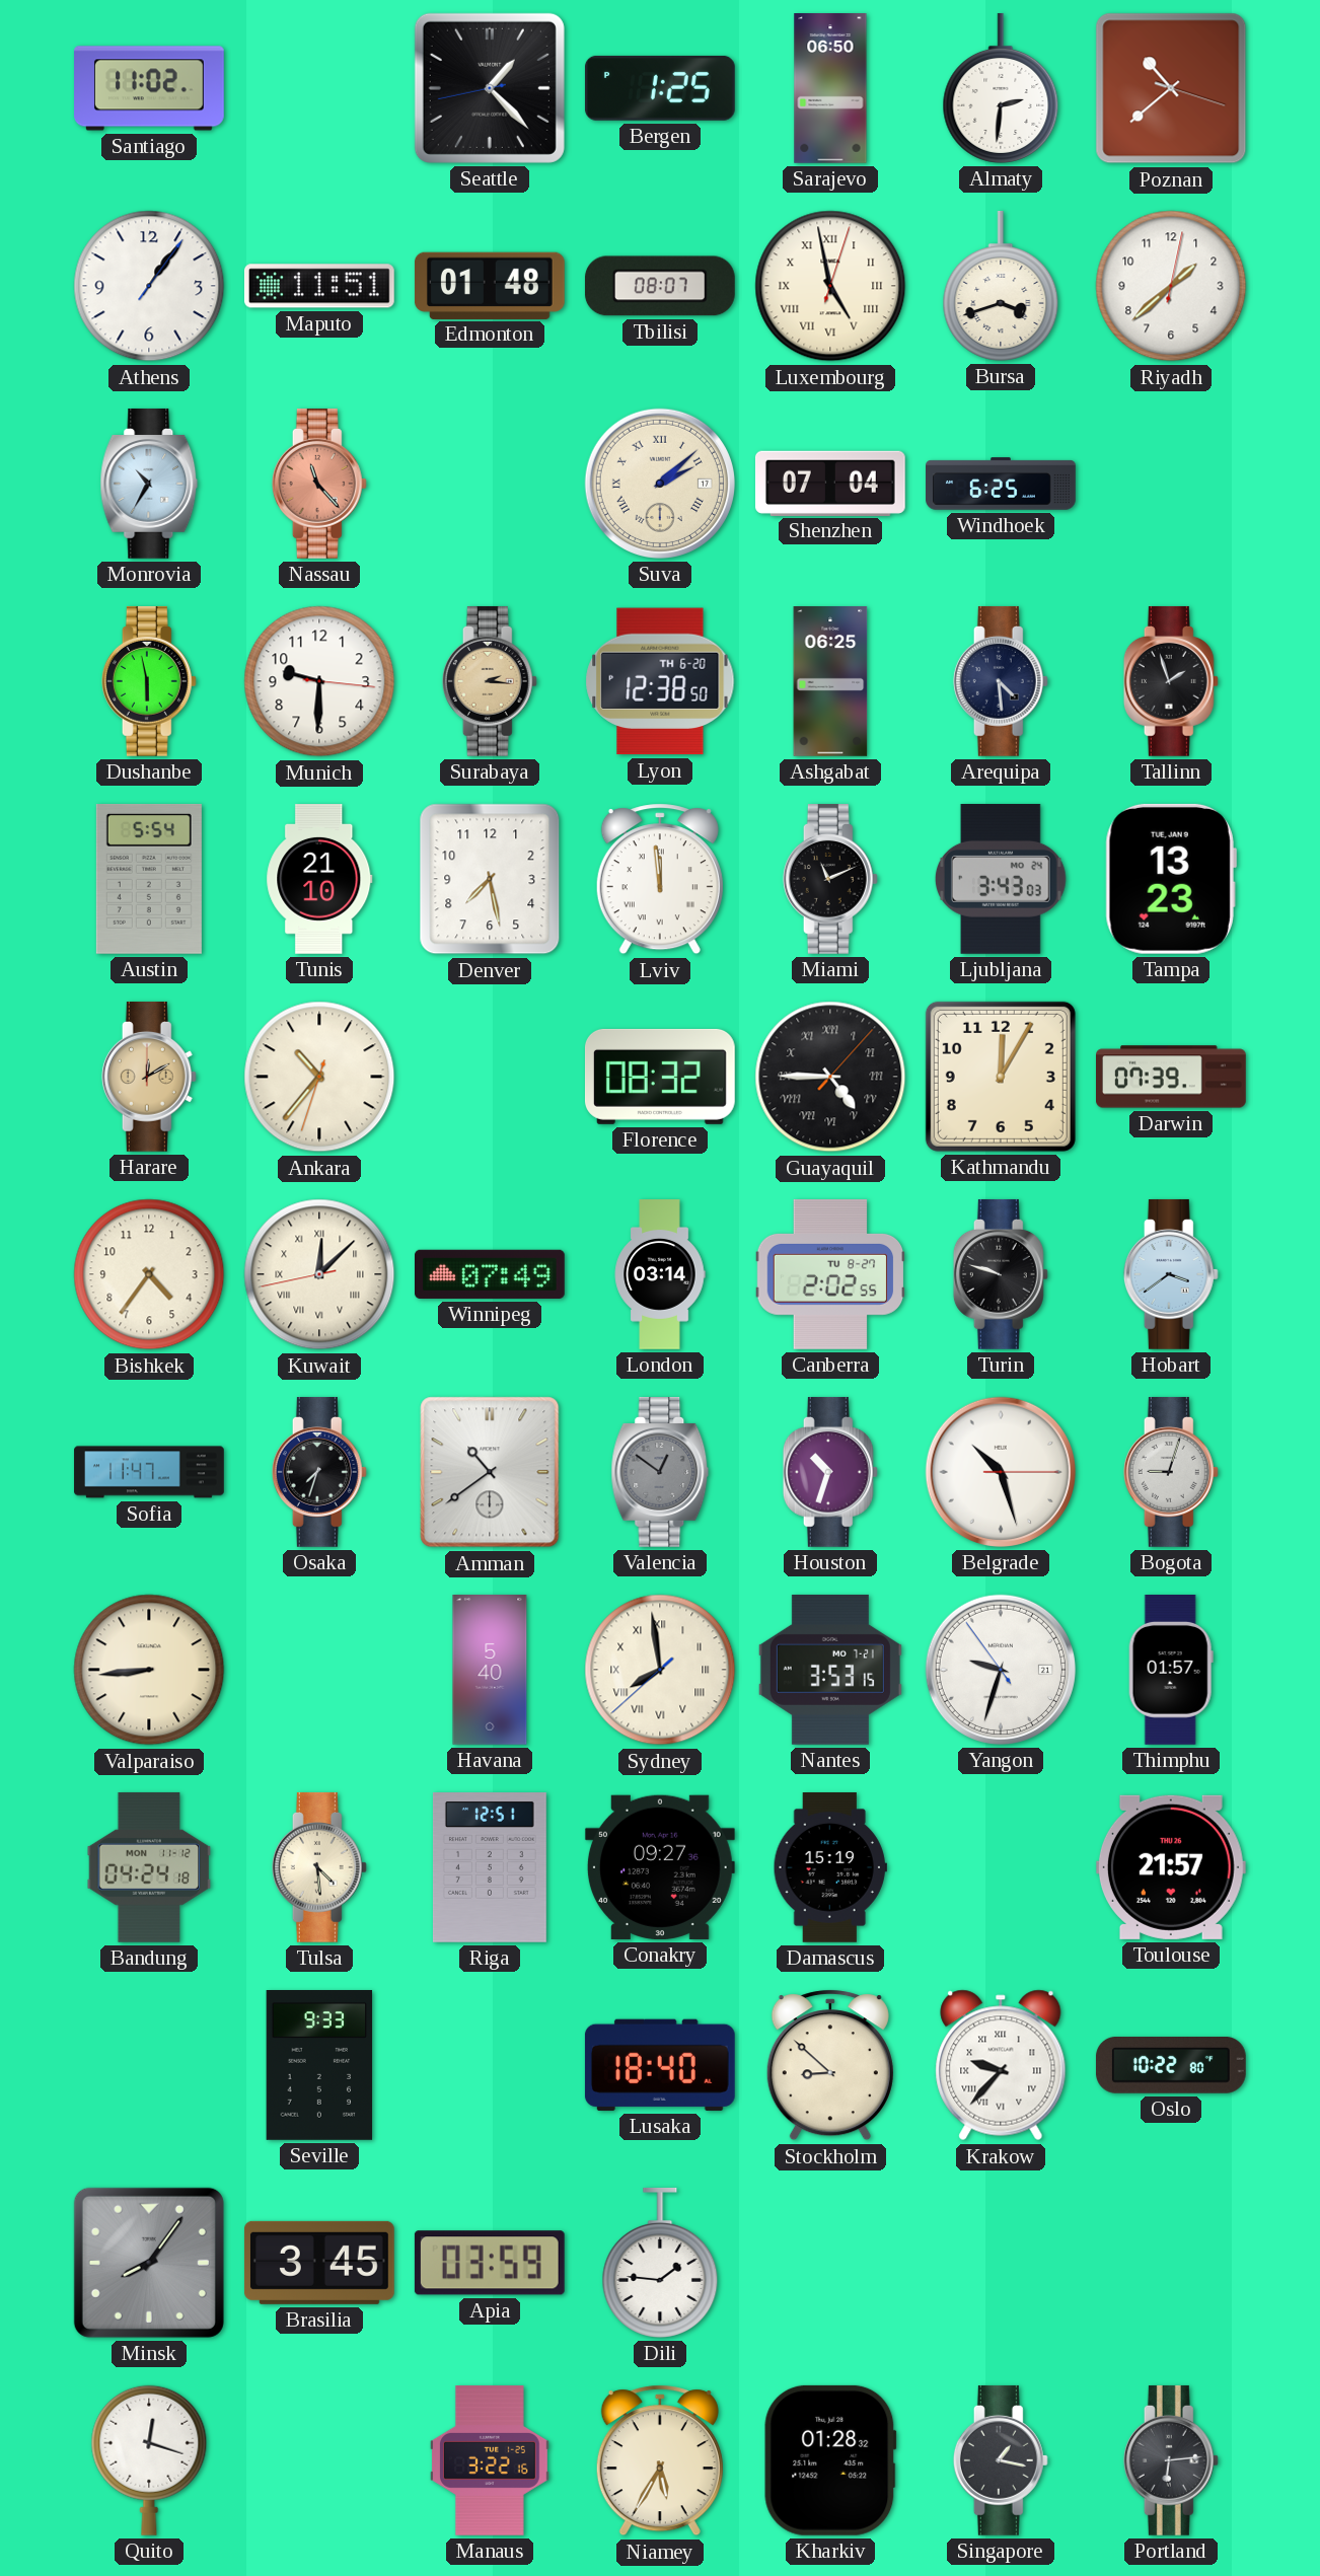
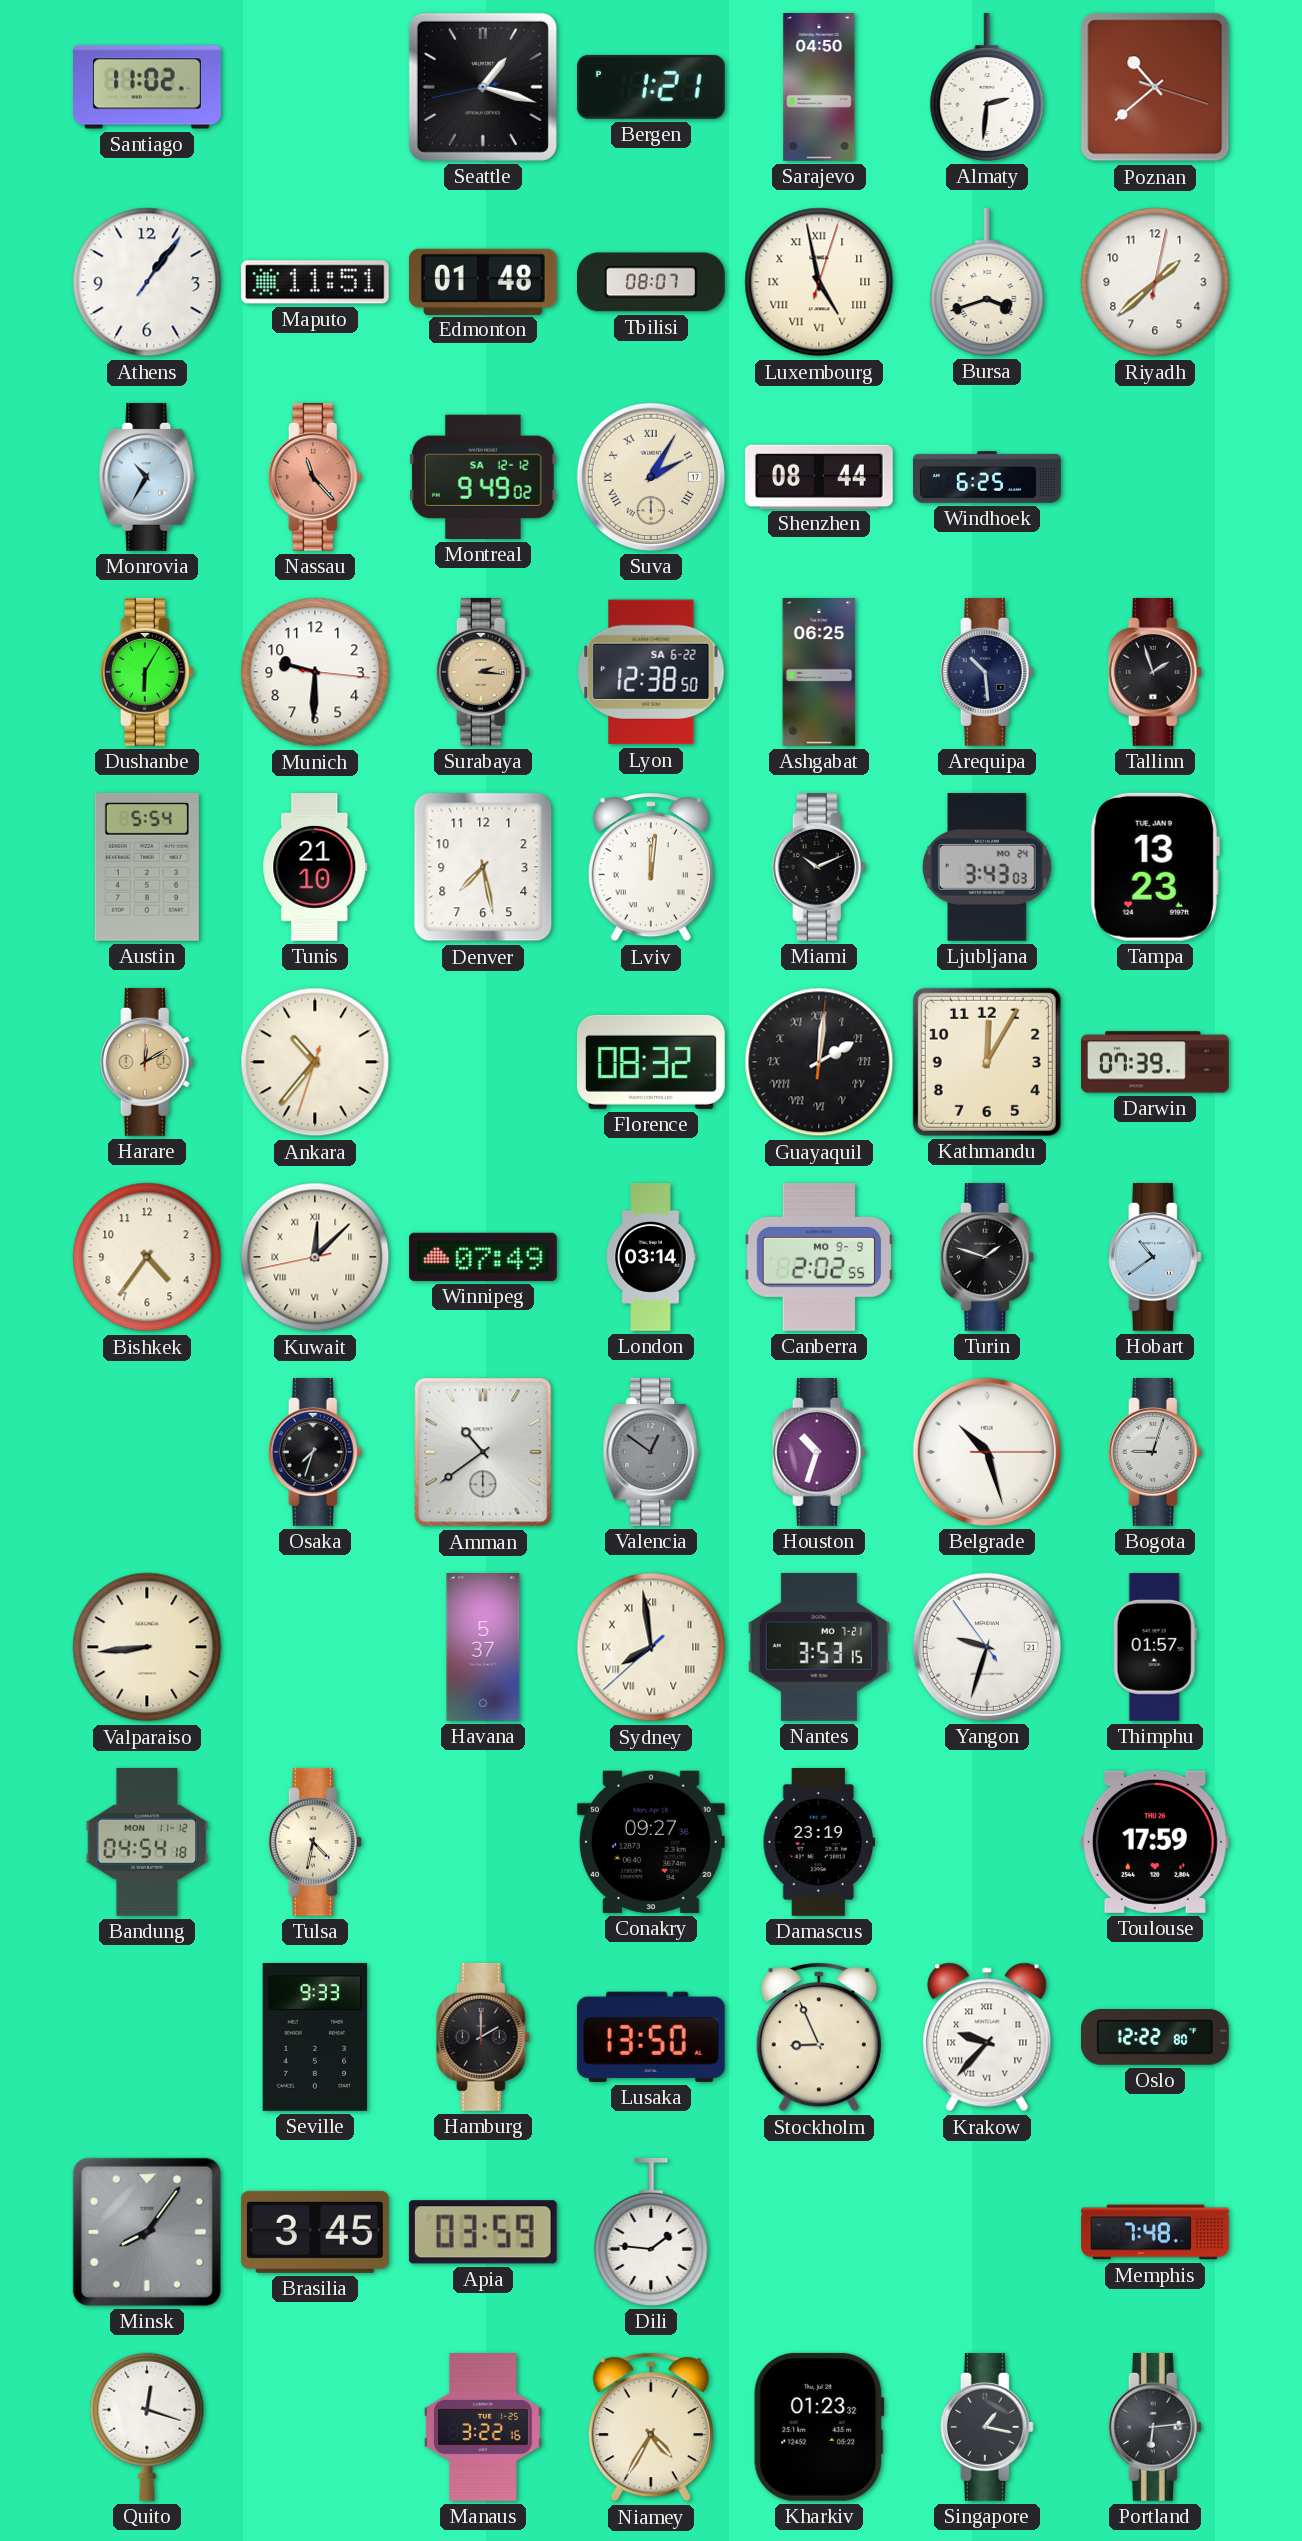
Seattle: 1:22 -> 1:17
Bergen: 1:25 -> 1:21
Sarajevo: 06:50 -> 04:50
Montreal: none -> 9:49
Suva: 2:08 -> 2:05
Shenzhen: 07:04 -> 08:44
Dushanbe: 5:58 -> 6:05
Lyon date: TH 6-20 -> SA 6-22
Arequipa: 4:29 -> 10:29
Lviv: 11:59 -> 12:01
Miami: 11:11 -> 10:11
Guayaquil: 4:45 -> 2:01
Canberra date: TU 8-27 -> MO 9-9
Turin: 9:48 -> 1:48
Hobart: 3:39 -> 10:39
Sofia: 11:47 -> none
Havana: 5:40 -> 5:37
Bandung: 04:24 -> 04:54
Tulsa: 4:29 -> 4:32
Riga: 12:51 -> none
Damascus: 15:19 -> 23:19
Toulouse: 21:57 -> 17:59
Hamburg: none -> 2:00
Lusaka: 18:40 -> 13:50
Stockholm: 8:52 -> 8:56
Oslo: 10:22 -> 12:22
Memphis: none -> 7:48
Niamey: 5:35 -> 4:35
Kharkiv: 01:28 -> 01:23
